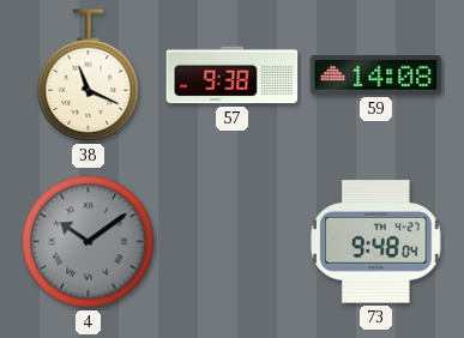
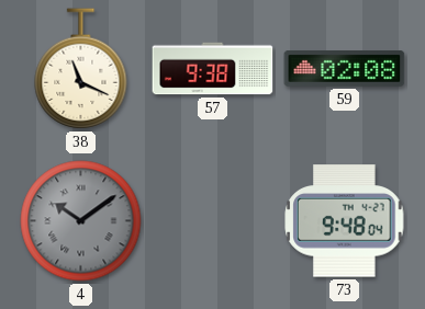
59: 14:08 -> 02:08
